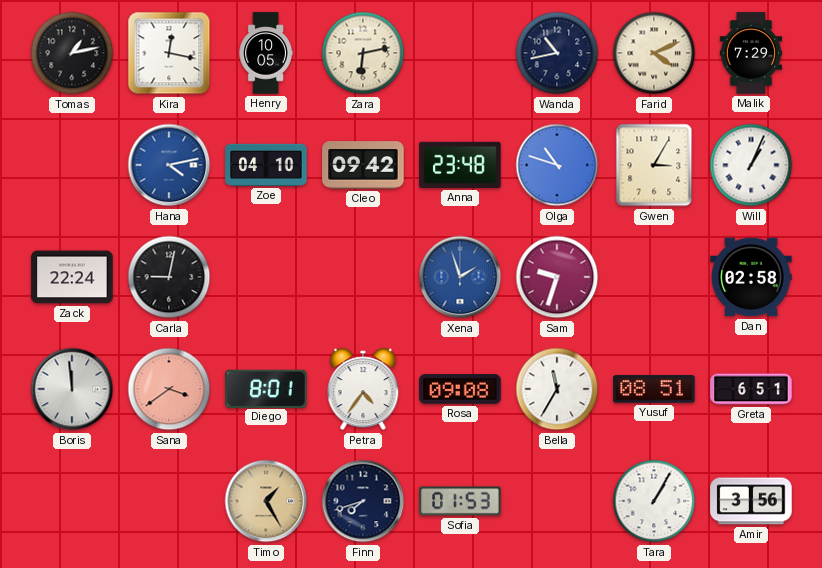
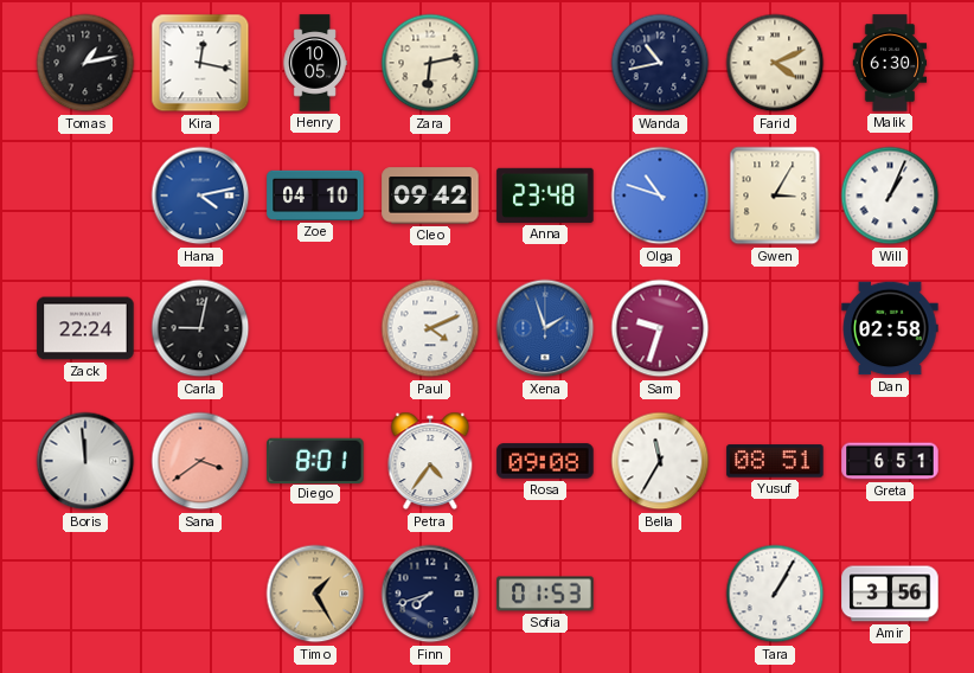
Malik: 7:29 -> 6:30
Paul: none -> 4:11
